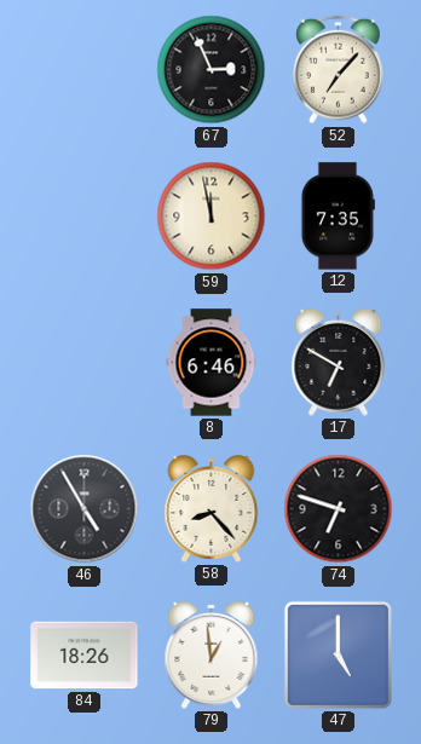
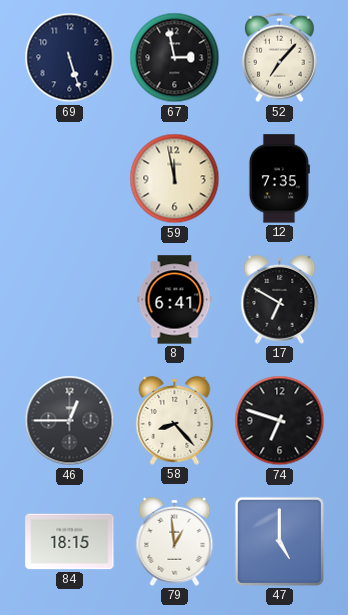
69: none -> 5:27
67: 2:56 -> 2:58
8: 6:46 -> 6:41
46: 4:55 -> 12:45
84: 18:26 -> 18:15
